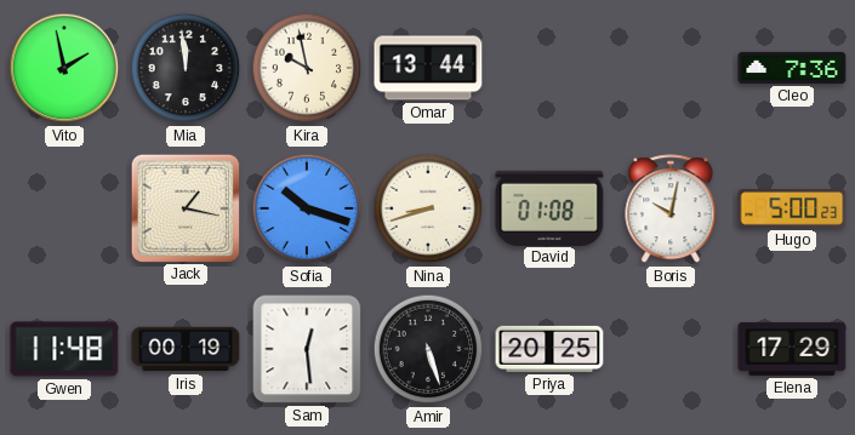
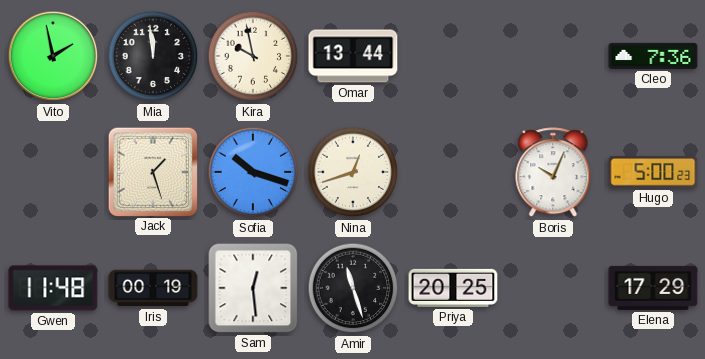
Jack: 1:17 -> 1:27
Nina: 8:42 -> 12:42
David: 01:08 -> none
Boris: 10:02 -> 10:04
Amir: 5:27 -> 11:27
